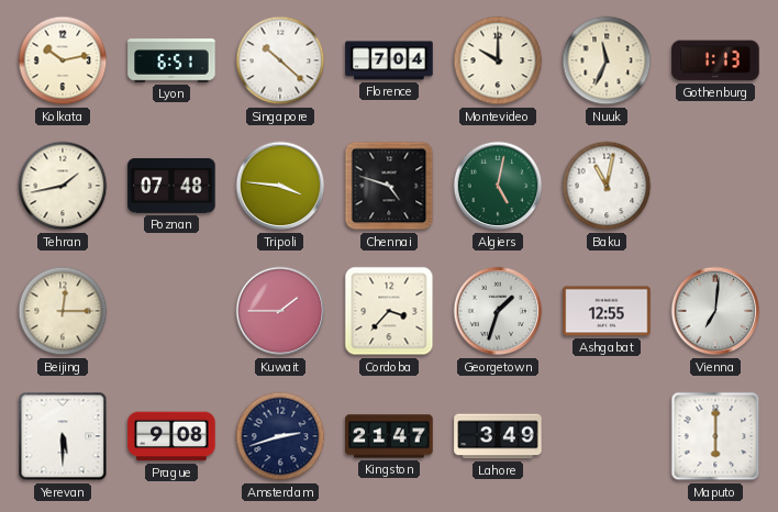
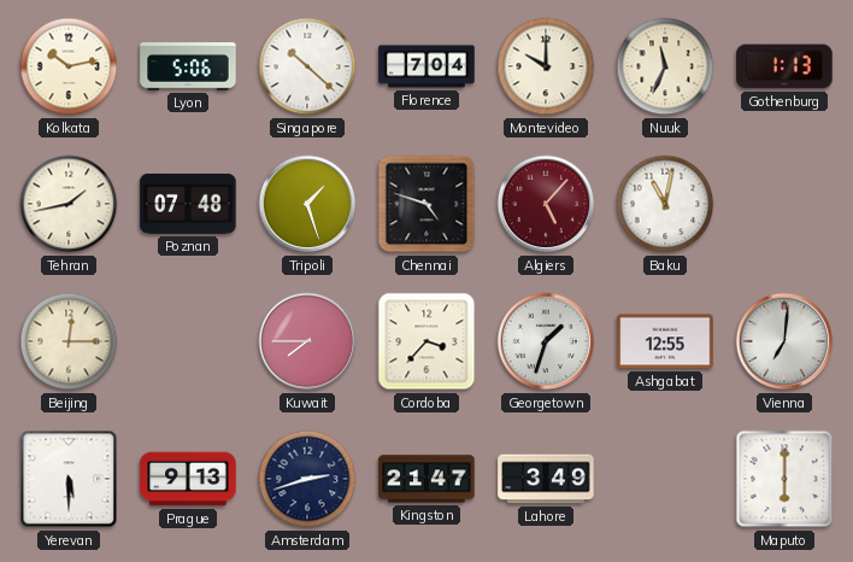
Lyon: 6:51 -> 5:06
Tripoli: 3:46 -> 1:27
Algiers: 5:02 -> 5:07
Algiers dial: green -> burgundy
Kuwait: 1:45 -> 7:45
Prague: 9:08 -> 9:13
